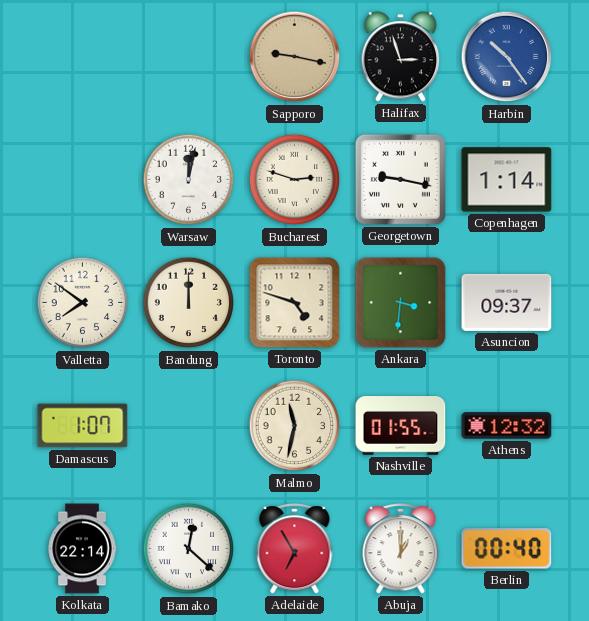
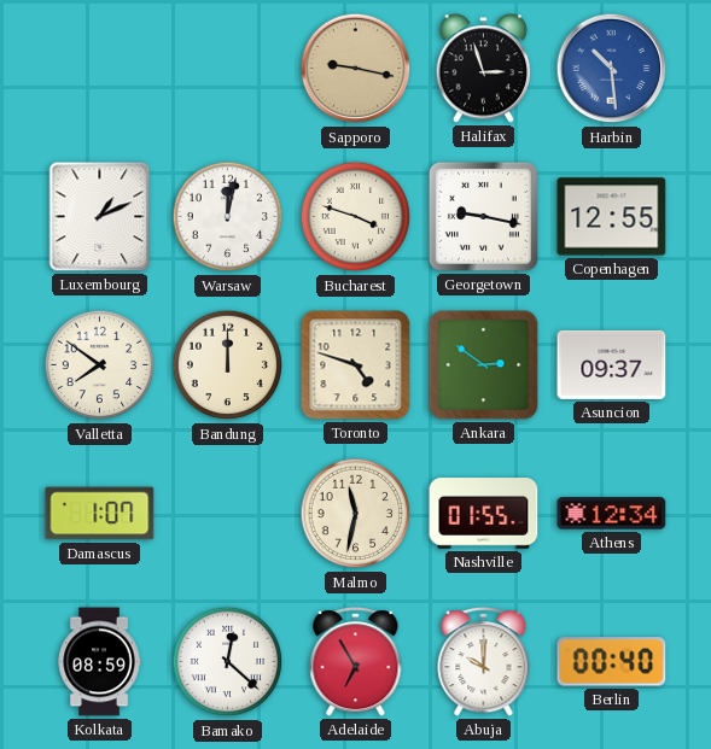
Harbin: 10:24 -> 10:29
Luxembourg: none -> 1:11
Bucharest: 2:48 -> 3:48
Copenhagen: 1:14 -> 12:55
Ankara: 3:31 -> 2:51
Athens: 12:32 -> 12:34
Kolkata: 22:14 -> 08:59
Abuja: 1:00 -> 10:00
